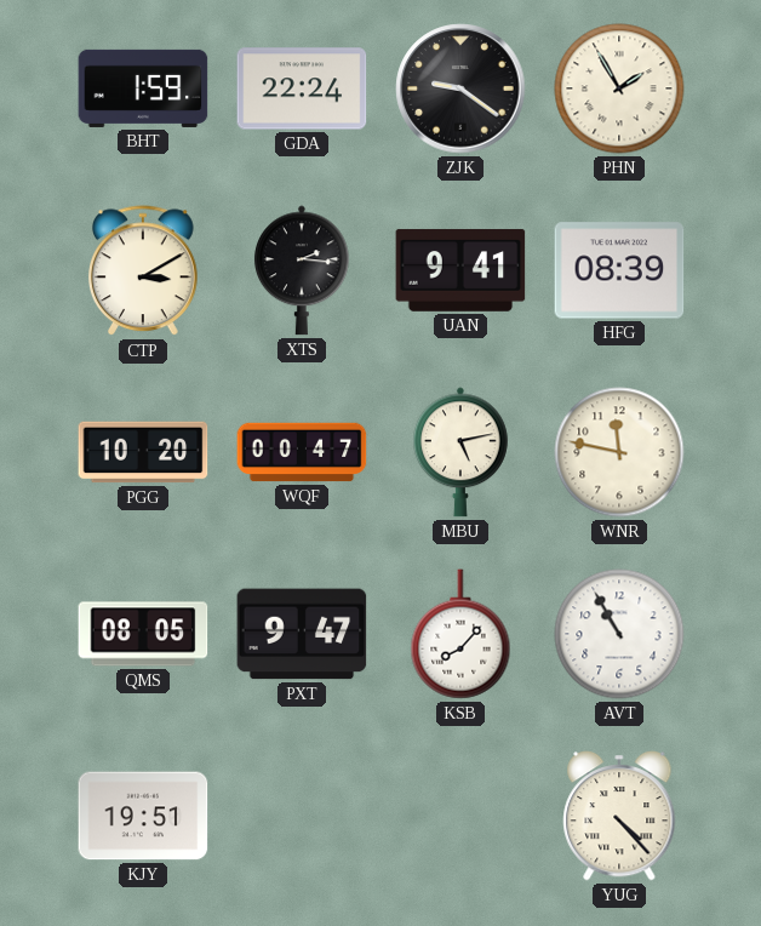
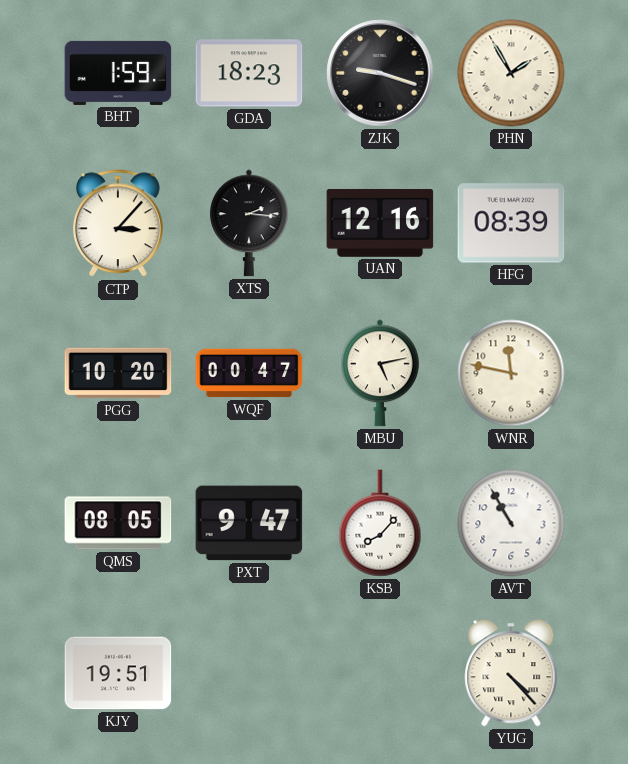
GDA: 22:24 -> 18:23
ZJK: 9:21 -> 9:18
CTP: 3:10 -> 3:07
UAN: 9:41 -> 12:16
